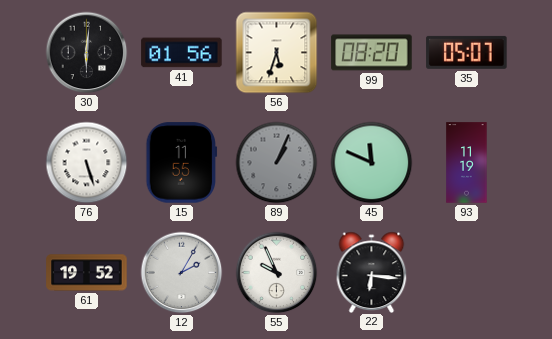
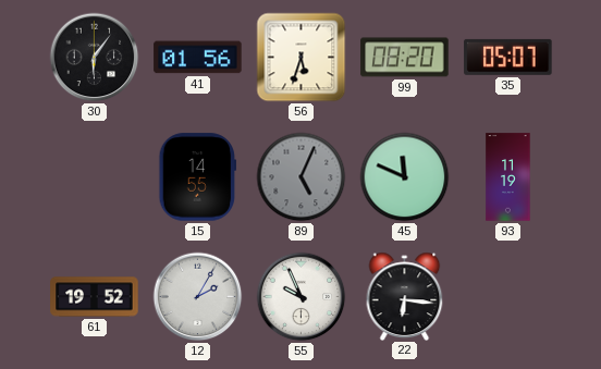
30: 6:01 -> 6:06
76: 5:27 -> none
15: 11:55 -> 14:55
89: 1:04 -> 5:04
